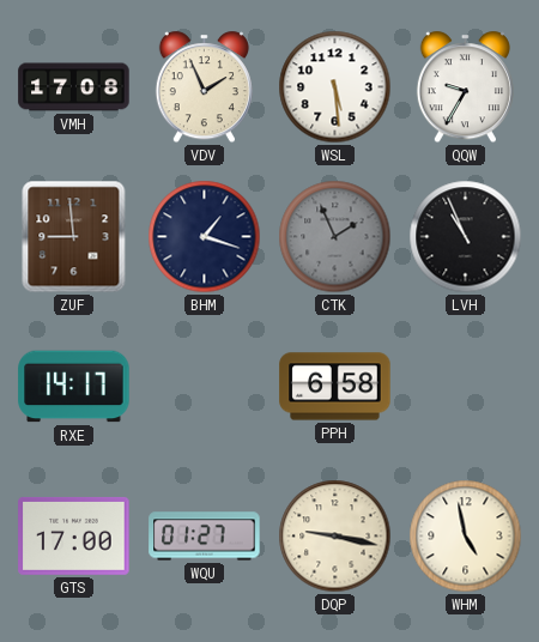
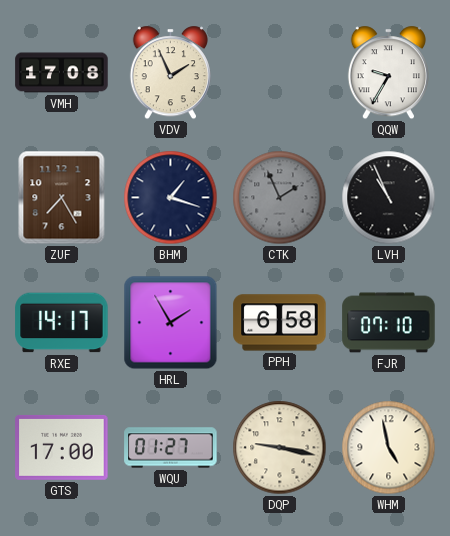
WSL: 5:29 -> none
ZUF: 8:59 -> 7:25
HRL: none -> 1:55
FJR: none -> 07:10
